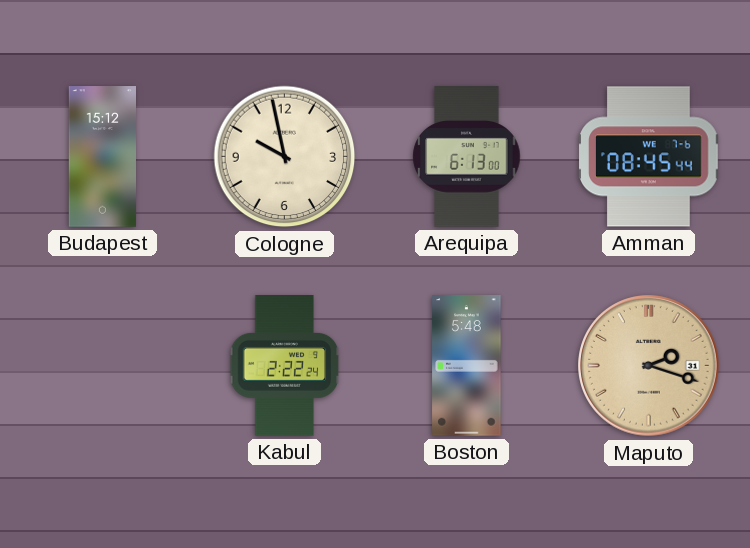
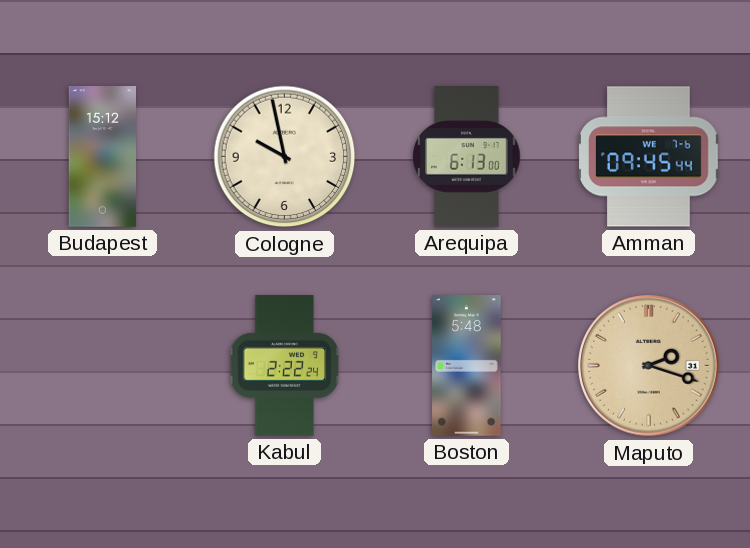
Amman: 08:45 -> 09:45
